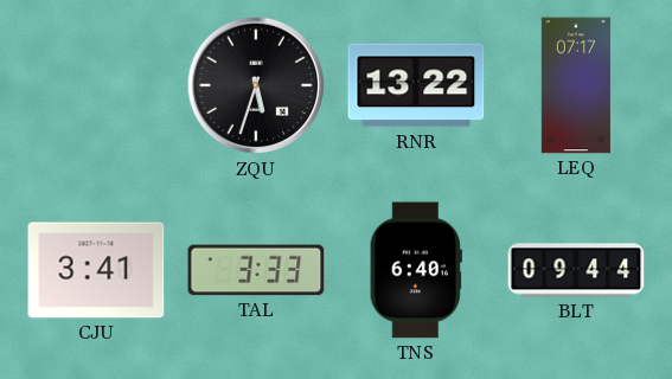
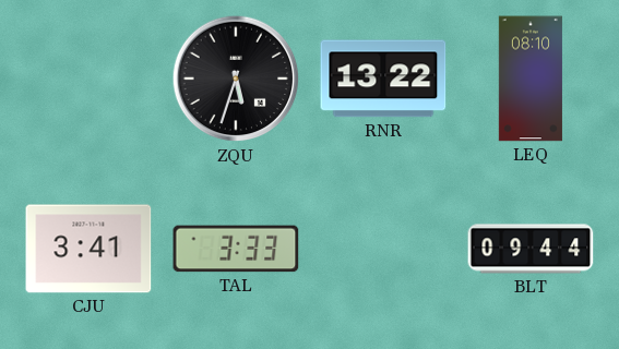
LEQ: 07:17 -> 08:10
TNS: 6:40 -> none
